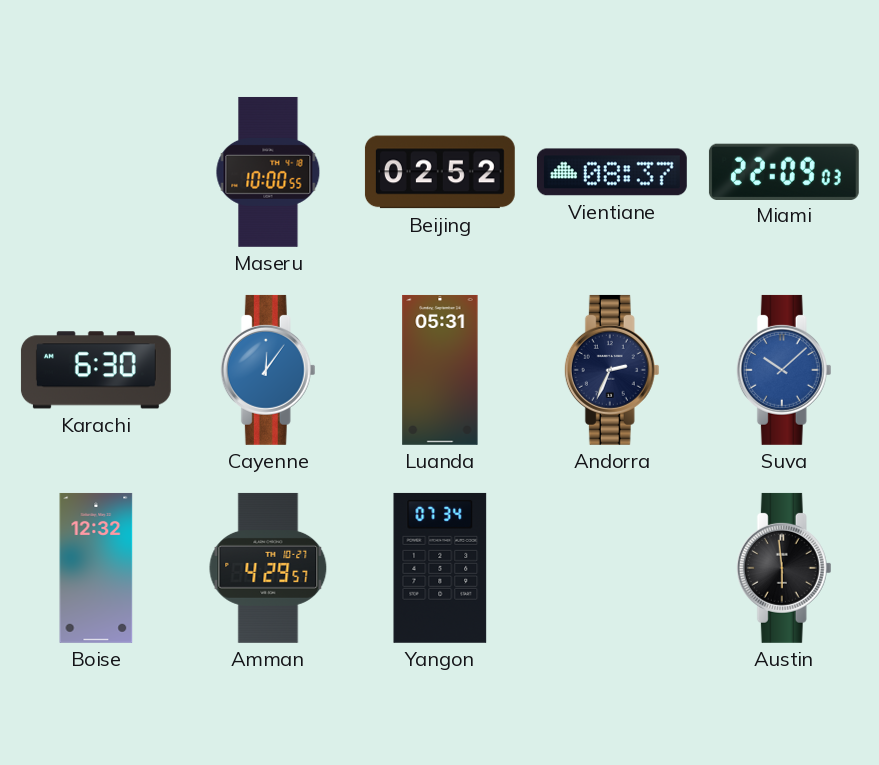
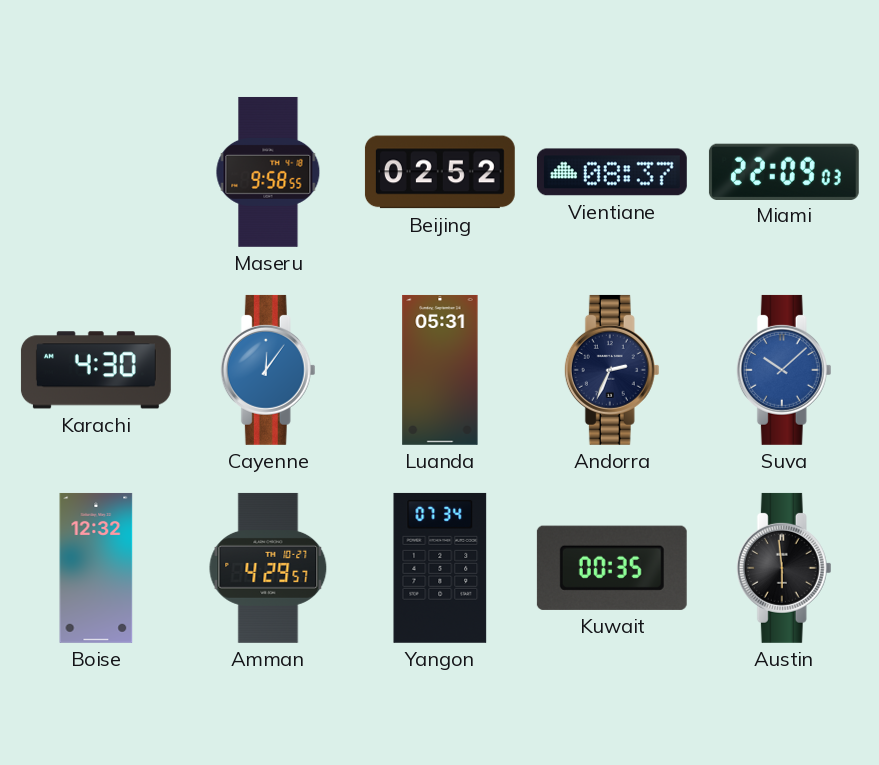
Maseru: 10:00 -> 9:58
Karachi: 6:30 -> 4:30
Kuwait: none -> 00:35
